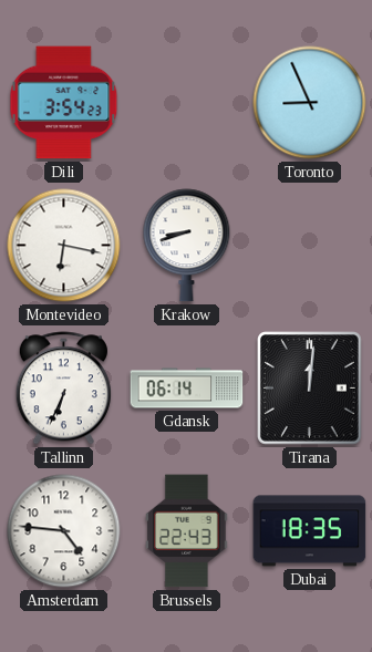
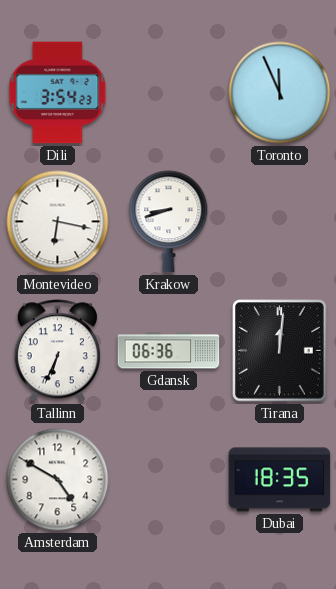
Toronto: 8:56 -> 11:56
Gdansk: 06:14 -> 06:36
Amsterdam: 4:46 -> 4:50
Brussels: 22:43 -> none
